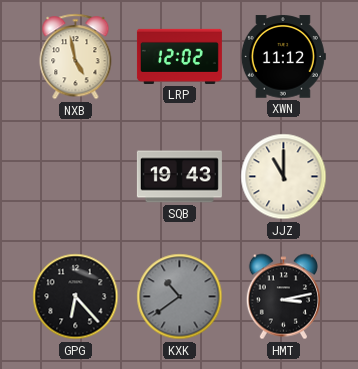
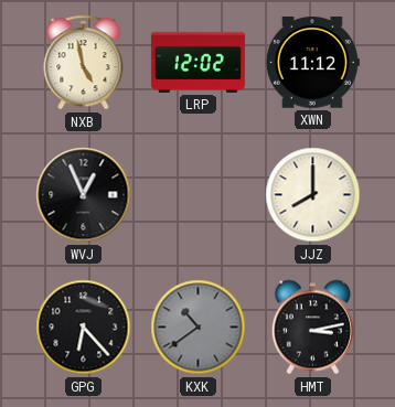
WVJ: none -> 12:56
SQB: 19:43 -> none
JJZ: 11:00 -> 8:00
